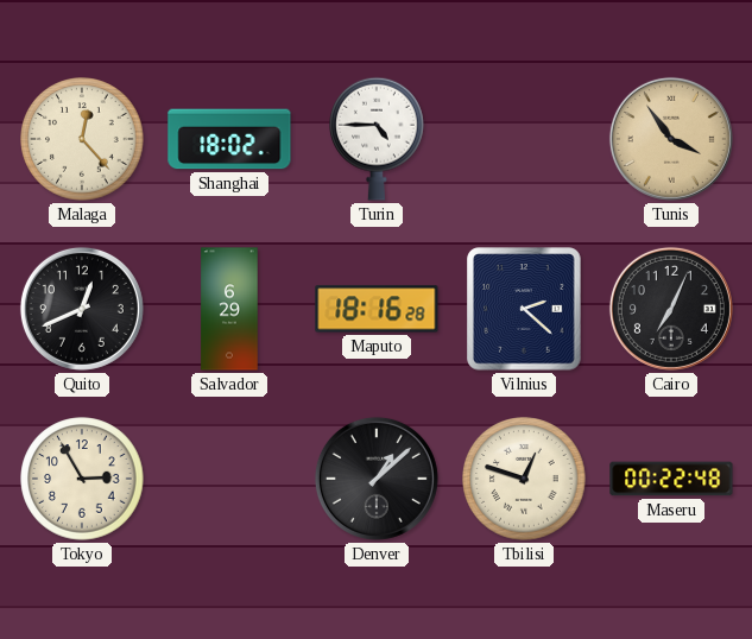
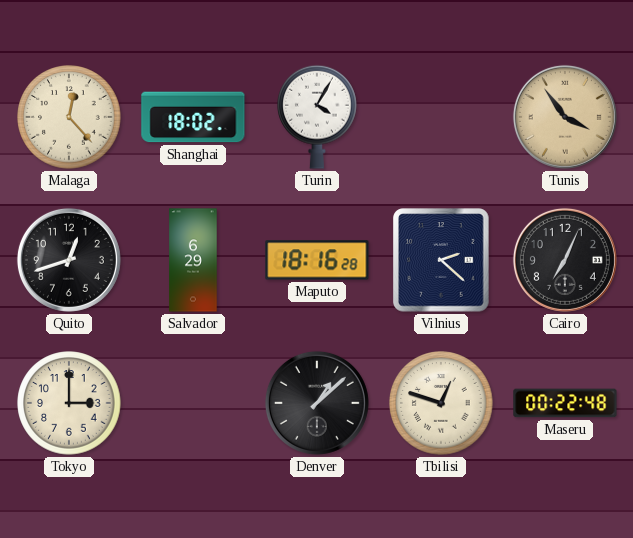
Turin: 4:45 -> 4:05
Quito: 12:41 -> 12:42
Tokyo: 2:55 -> 3:00
